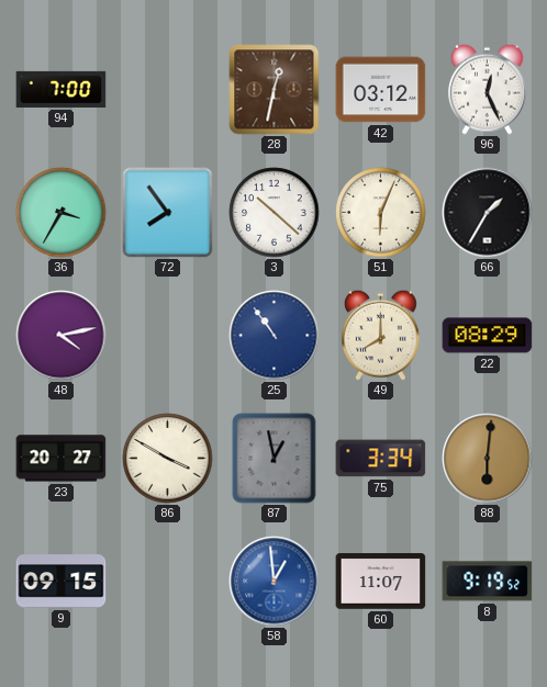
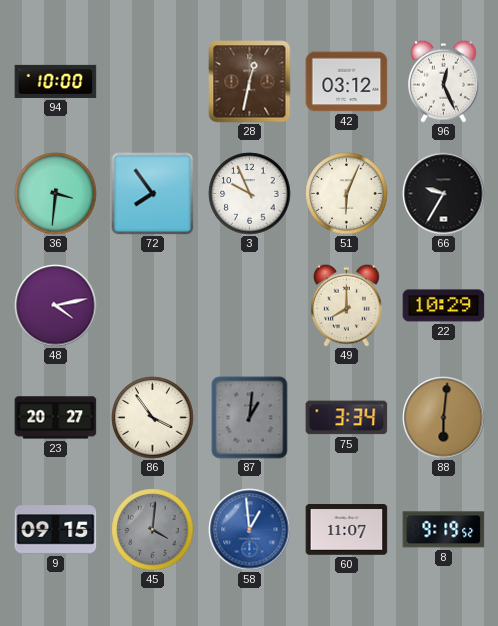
94: 7:00 -> 10:00
36: 3:35 -> 3:31
3: 10:22 -> 9:56
66: 1:35 -> 9:35
25: 10:54 -> none
22: 08:29 -> 10:29
86: 3:50 -> 3:54
87: 12:58 -> 1:01
45: none -> 4:01
